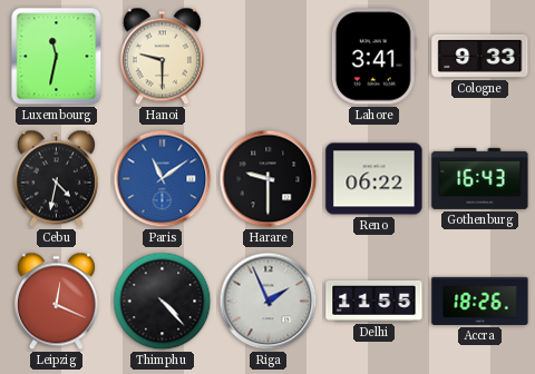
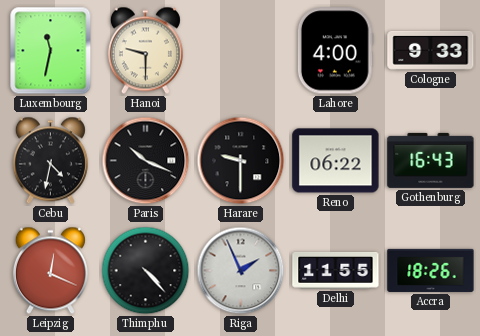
Lahore: 3:41 -> 4:00
Paris: 11:09 -> 10:19
Paris dial: blue -> black
